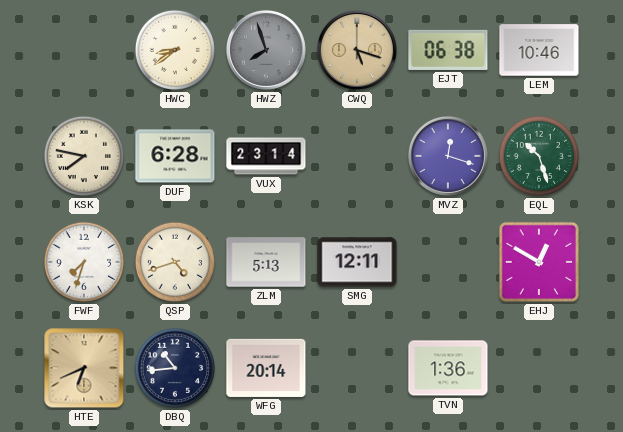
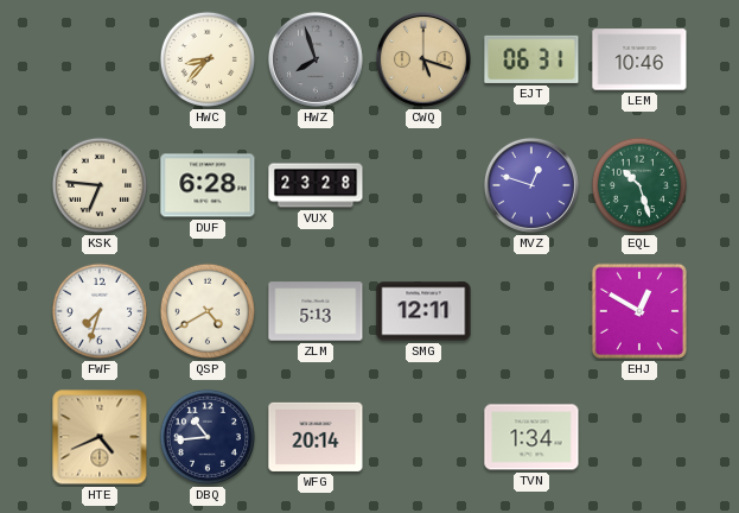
HWC: 8:39 -> 8:37
EJT: 06:38 -> 06:31
KSK: 7:47 -> 6:46
VUX: 23:14 -> 23:28
MVZ: 12:18 -> 12:48
QSP: 4:42 -> 4:40
HTE: 6:41 -> 4:41
TVN: 1:36 -> 1:34
